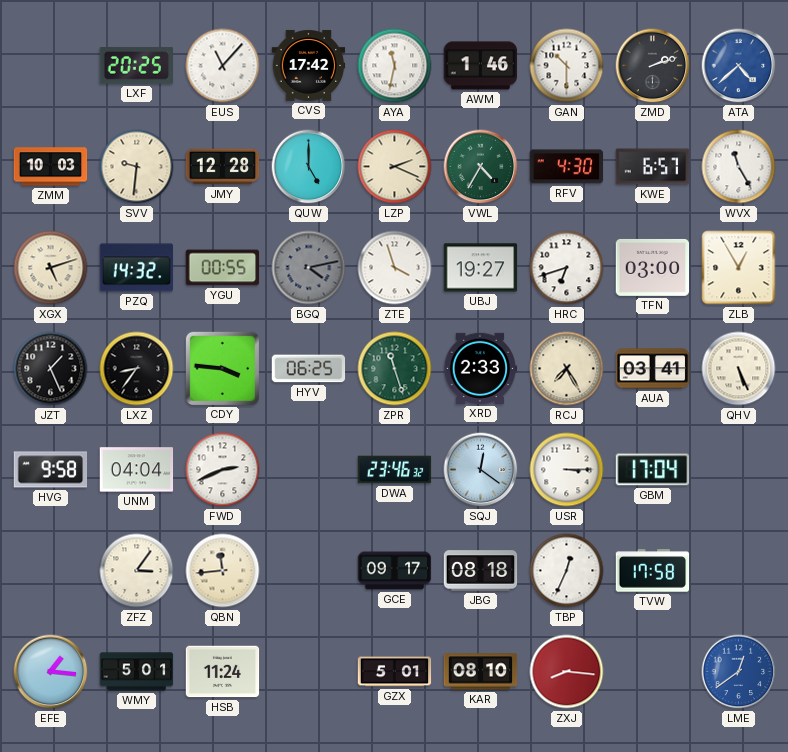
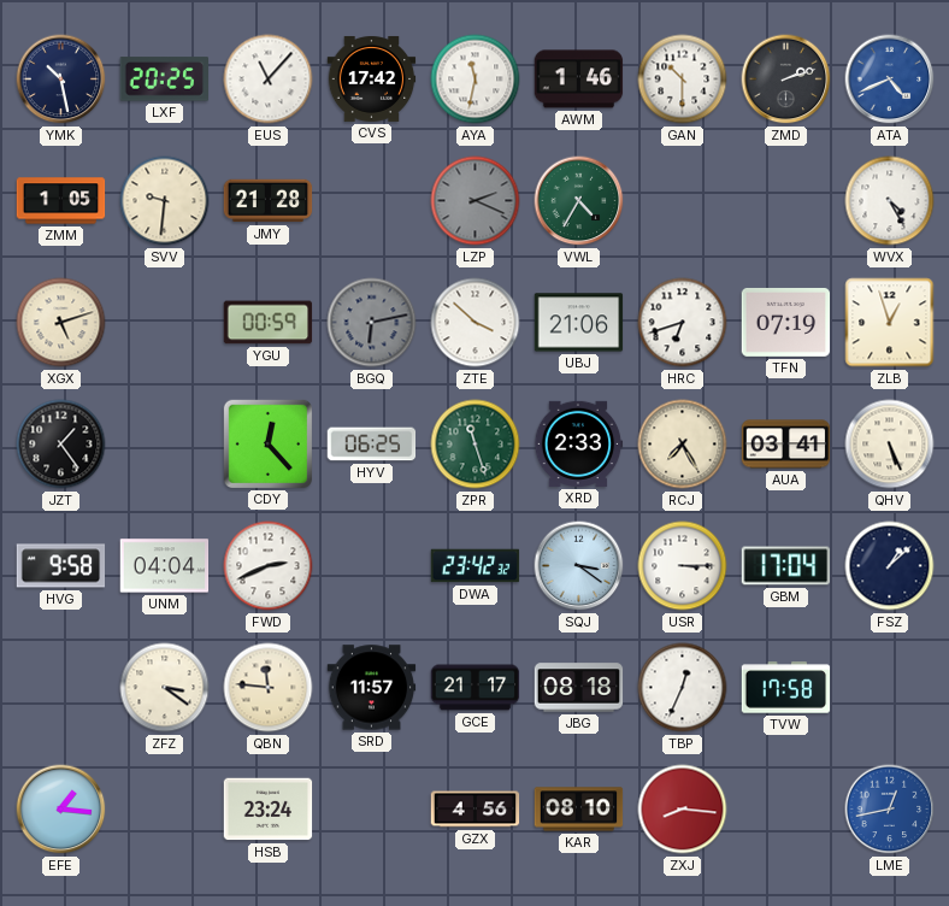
YMK: none -> 10:28
ATA: 4:38 -> 4:41
ZMM: 10:03 -> 1:05
JMY: 12:28 -> 21:28
QUW: 5:00 -> none
LZP dial: cream -> grey
RFV: 4:30 -> none
KWE: 6:57 -> none
WVX: 11:25 -> 4:25
PZQ: 14:32 -> none
YGU: 00:55 -> 00:59
BGQ: 4:13 -> 6:13
ZTE: 3:57 -> 3:52
UBJ: 19:27 -> 21:06
TFN: 03:00 -> 07:19
ZLB: 12:55 -> 12:57
JZT: 1:26 -> 1:24
LXZ: 8:36 -> none
CDY: 3:46 -> 12:23
DWA: 23:46 -> 23:42
SQJ: 12:21 -> 3:21
FSZ: none -> 1:08
ZFZ: 3:06 -> 3:21
QBN: 11:44 -> 11:46
SRD: none -> 11:57
GCE: 09:17 -> 21:17
WMY: 5:01 -> none
HSB: 11:24 -> 23:24
GZX: 5:01 -> 4:56
LME: 12:39 -> 12:43
